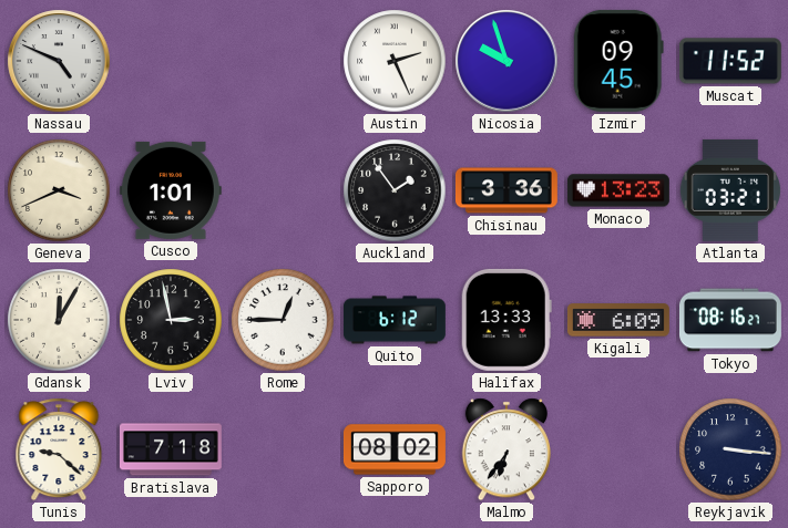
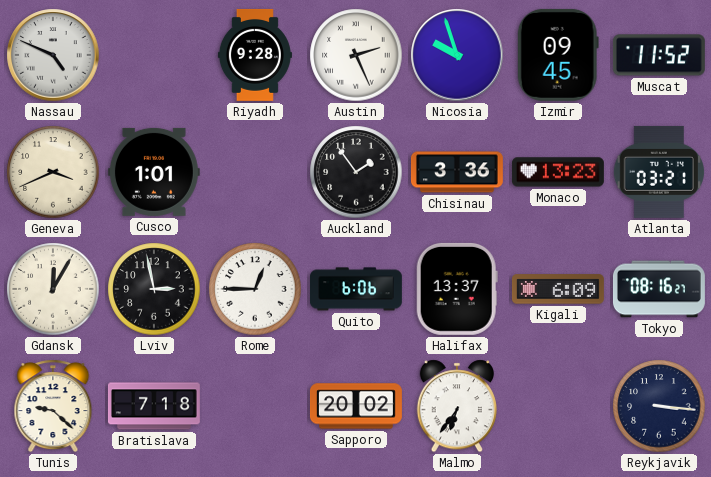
Riyadh: none -> 9:28
Quito: 6:12 -> 6:06
Halifax: 13:33 -> 13:37
Sapporo: 08:02 -> 20:02
